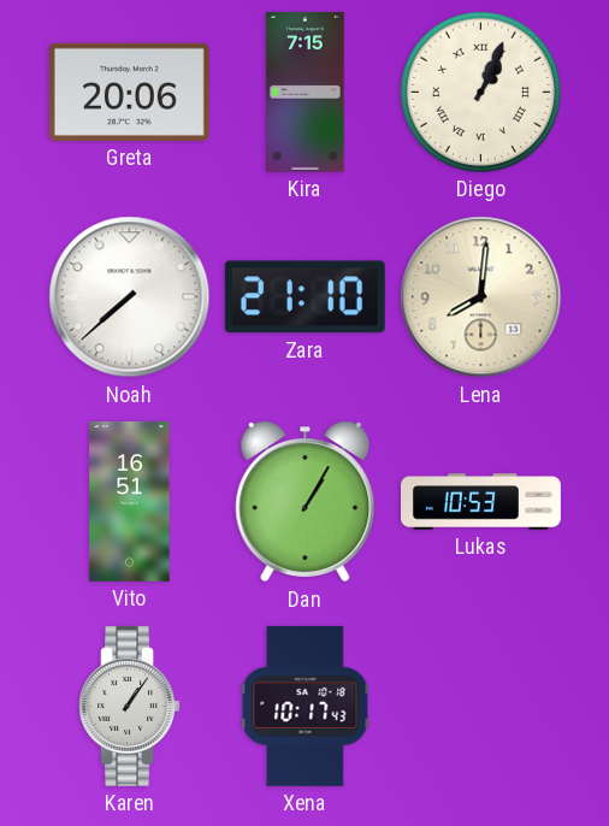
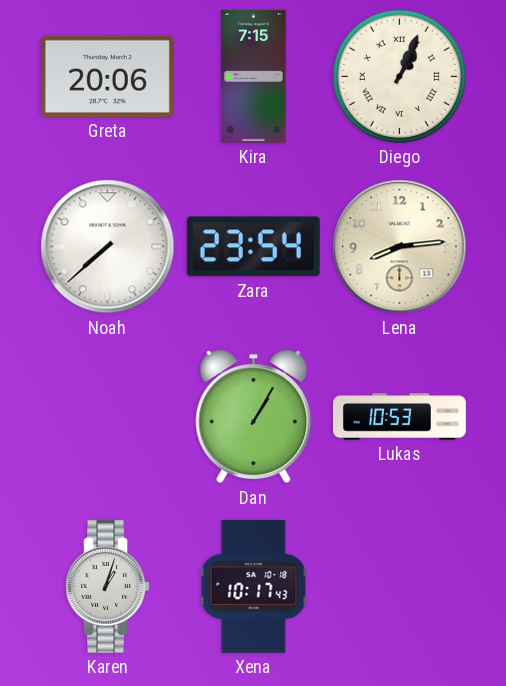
Zara: 21:10 -> 23:54
Lena: 8:01 -> 8:14
Vito: 16:51 -> none
Karen: 1:06 -> 1:03
